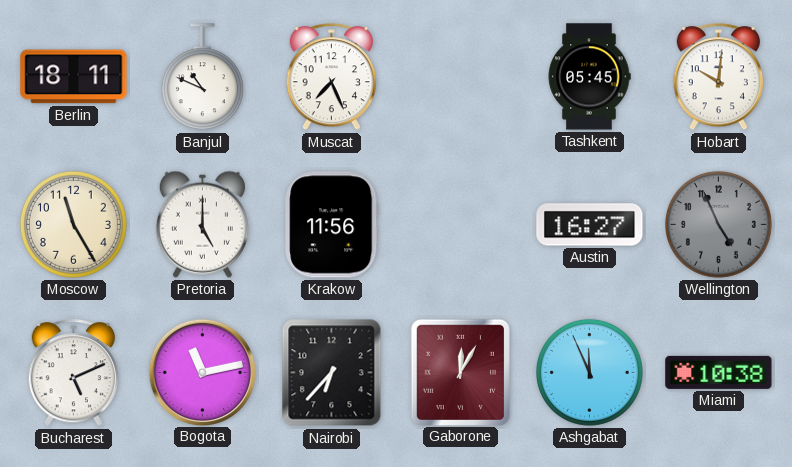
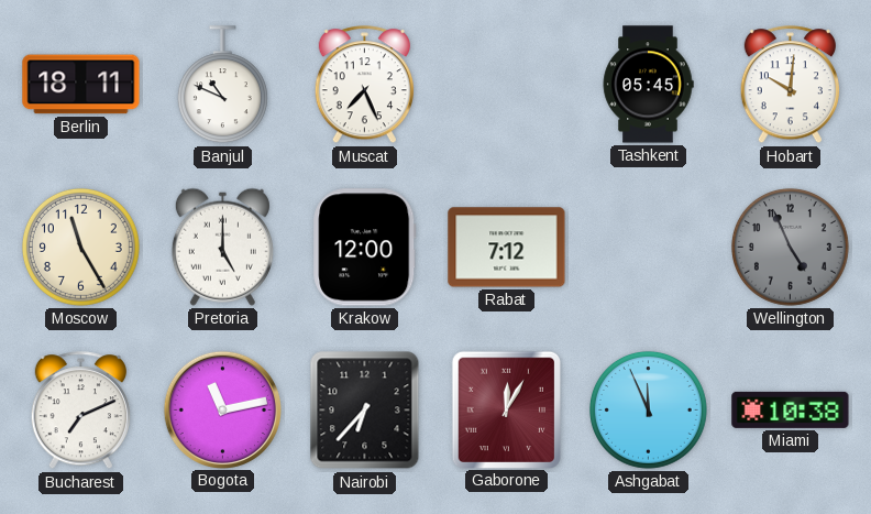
Krakow: 11:56 -> 12:00
Rabat: none -> 7:12
Austin: 16:27 -> none
Bucharest: 5:11 -> 7:11
